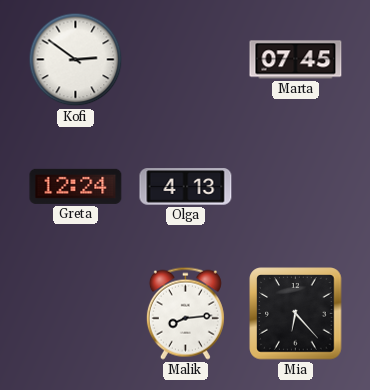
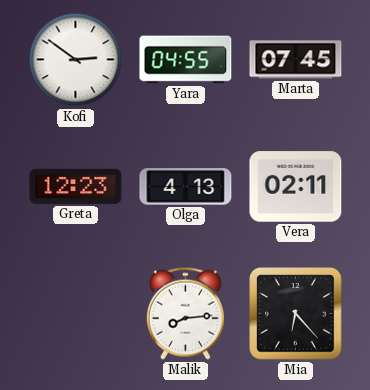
Yara: none -> 04:55
Greta: 12:24 -> 12:23
Vera: none -> 02:11
